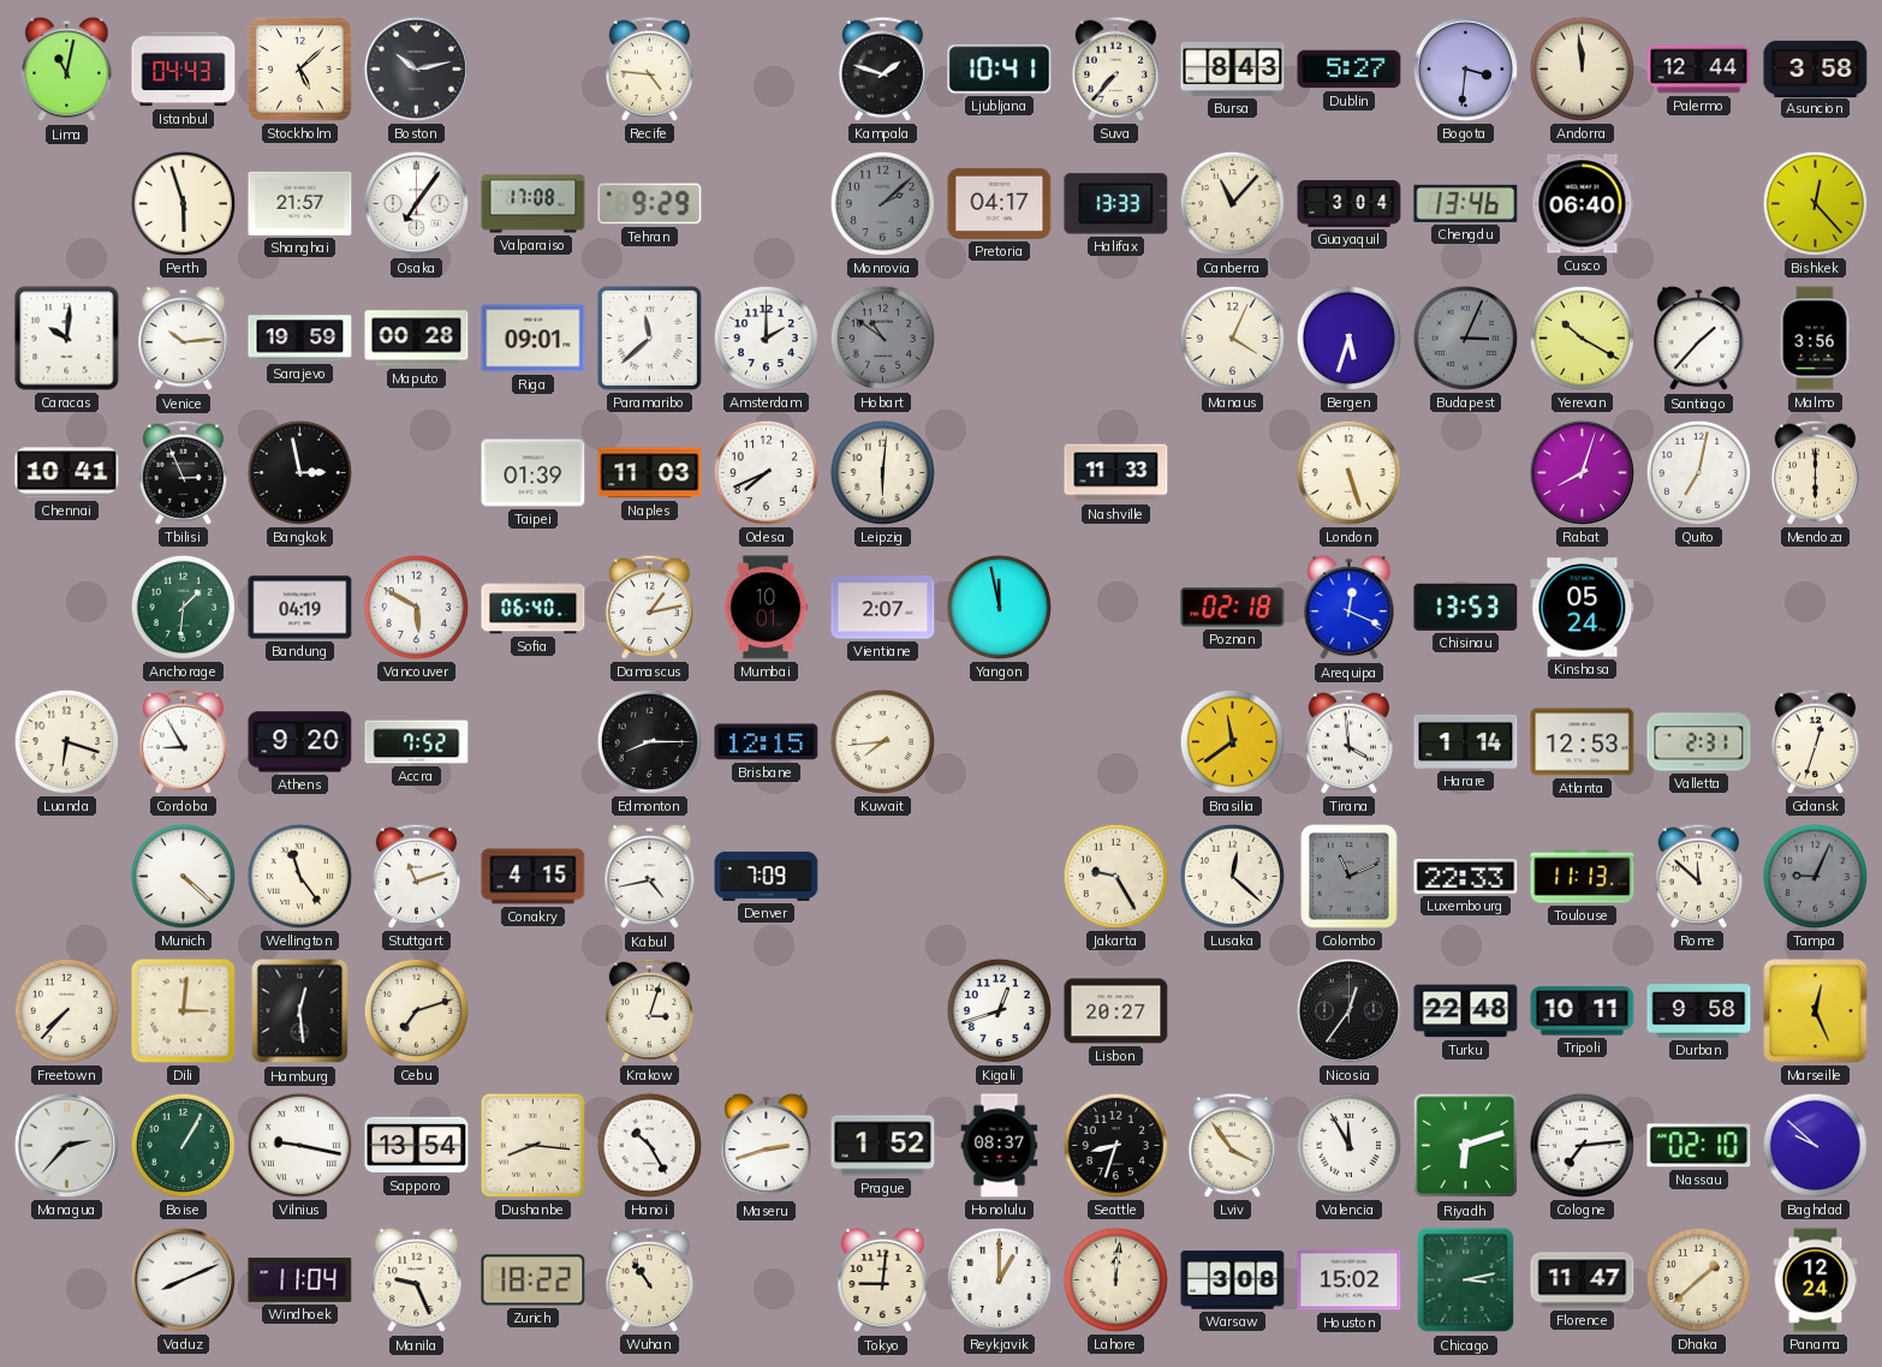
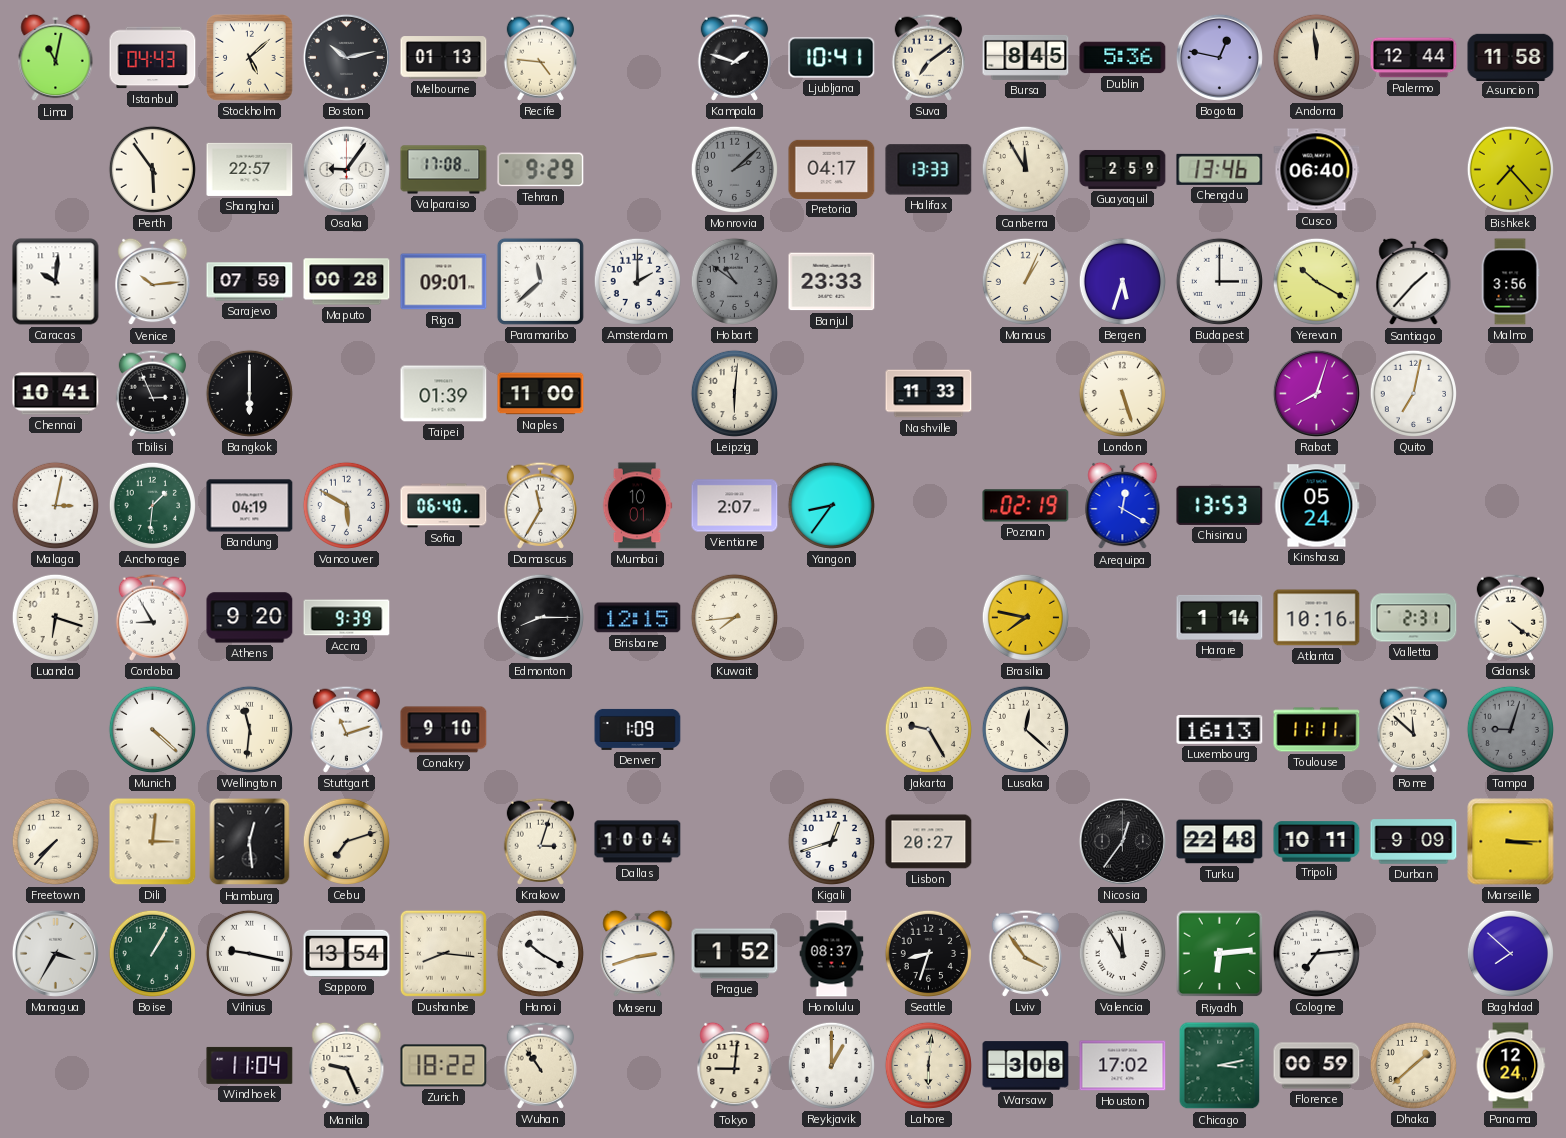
Melbourne: none -> 01:13
Suva: 7:37 -> 7:09
Bursa: 8:43 -> 8:45
Dublin: 5:27 -> 5:36
Bogota: 3:31 -> 12:47
Asuncion: 3:58 -> 11:58
Perth: 5:57 -> 5:54
Shanghai: 21:57 -> 22:57
Osaka: 7:06 -> 9:06
Canberra: 11:07 -> 11:55
Guayaquil: 3:04 -> 2:59
Bishkek: 12:23 -> 7:23
Sarajevo: 19:59 -> 07:59
Banjul: none -> 23:33
Manaus: 4:04 -> 1:04
Budapest: 3:04 -> 3:00
Budapest dial: grey -> white
Bangkok: 2:58 -> 6:00
Naples: 11:03 -> 11:00
Odesa: 7:41 -> none
Mendoza: 6:00 -> none
Malaga: none -> 3:02
Damascus: 1:13 -> 11:35
Yangon: 11:58 -> 8:36
Poznan: 02:18 -> 02:19
Arequipa: 12:19 -> 12:20
Accra: 7:52 -> 9:39
Brasilia: 11:39 -> 7:47
Tirana: 3:59 -> none
Atlanta: 12:53 -> 10:16
Gdansk: 12:33 -> 4:21
Wellington: 11:24 -> 11:31
Conakry: 4:15 -> 9:10
Kabul: 4:43 -> none
Denver: 7:09 -> 1:09
Colombo: 11:11 -> none
Luxembourg: 22:33 -> 16:13
Toulouse: 11:13 -> 11:11
Tampa: 9:04 -> 9:03
Dallas: none -> 10:04
Durban: 9:58 -> 9:09
Marseille: 12:26 -> 3:15
Managua: 2:37 -> 3:35
Hanoi: 10:25 -> 10:20
Riyadh: 6:12 -> 6:14
Nassau: 02:10 -> none
Baghdad: 9:52 -> 7:52
Vaduz: 8:11 -> none
Lahore: 12:01 -> 6:01
Houston: 15:02 -> 17:02
Florence: 11:47 -> 00:59
